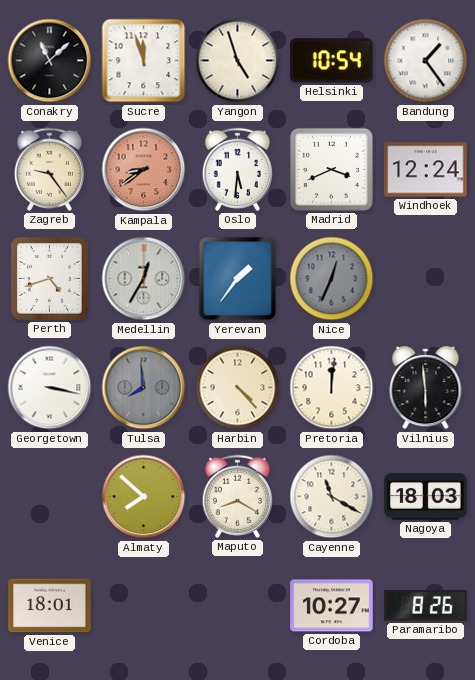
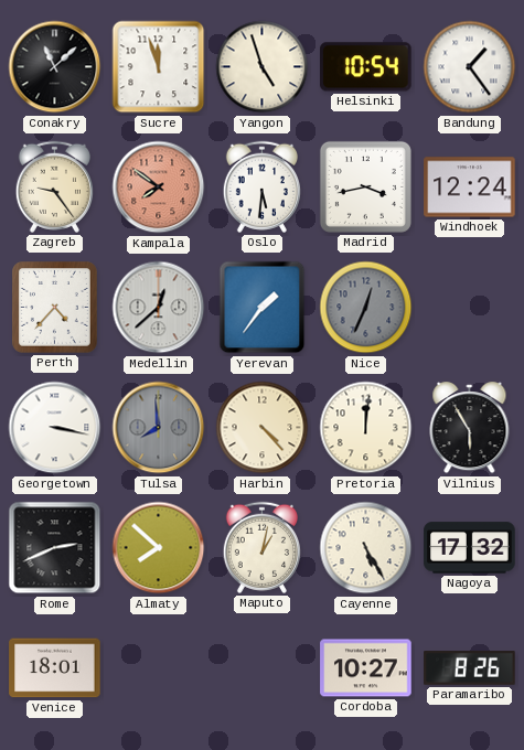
Kampala: 8:39 -> 7:51
Madrid: 3:41 -> 3:43
Perth: 4:42 -> 4:37
Medellin: 12:35 -> 12:38
Vilnius: 5:59 -> 5:55
Rome: none -> 2:41
Maputo: 8:20 -> 1:02
Cayenne: 11:20 -> 5:25
Nagoya: 18:03 -> 17:32
